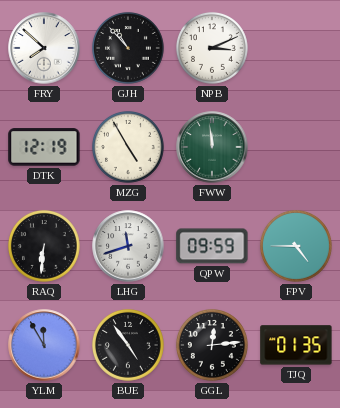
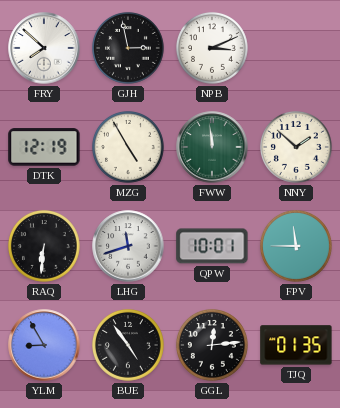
GJH: 10:53 -> 2:58
NNY: none -> 1:52
QPW: 09:59 -> 10:01
FPV: 4:45 -> 11:45
YLM: 11:55 -> 8:55
